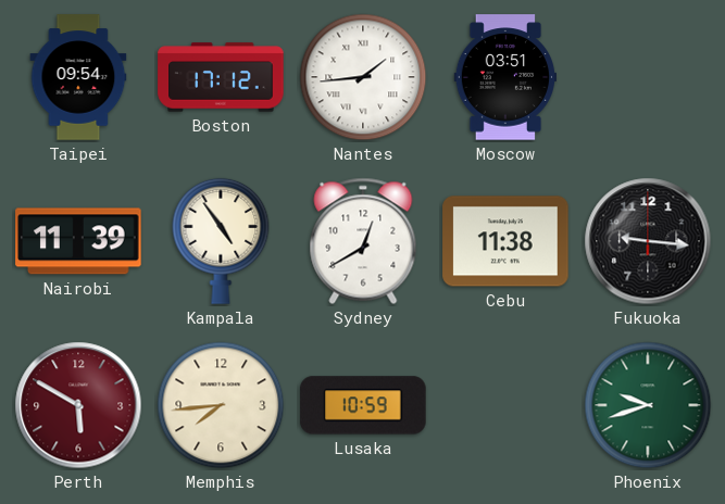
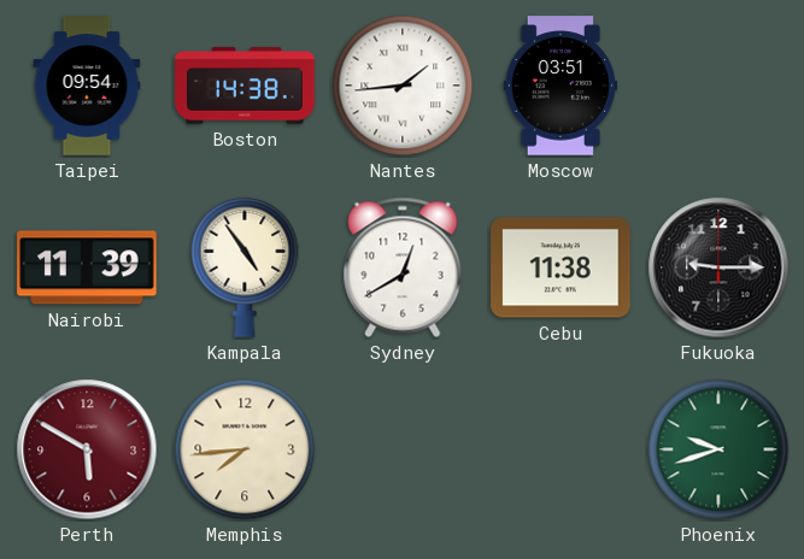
Boston: 17:12 -> 14:38
Fukuoka: 9:16 -> 9:15
Lusaka: 10:59 -> none
